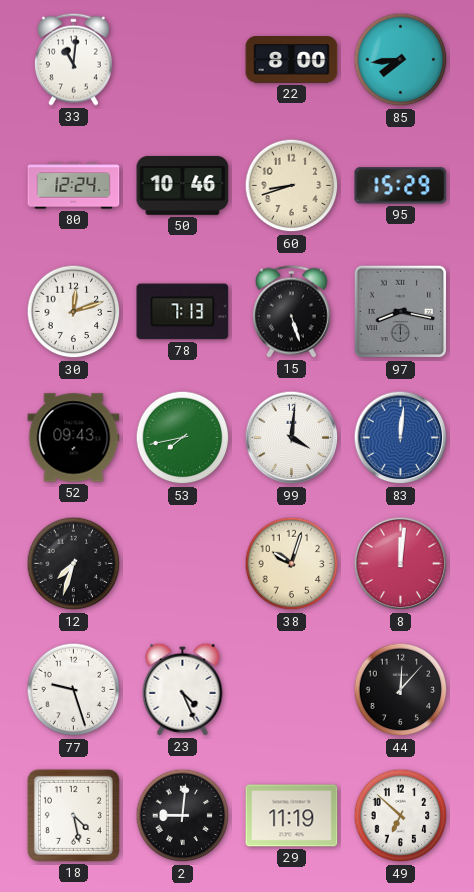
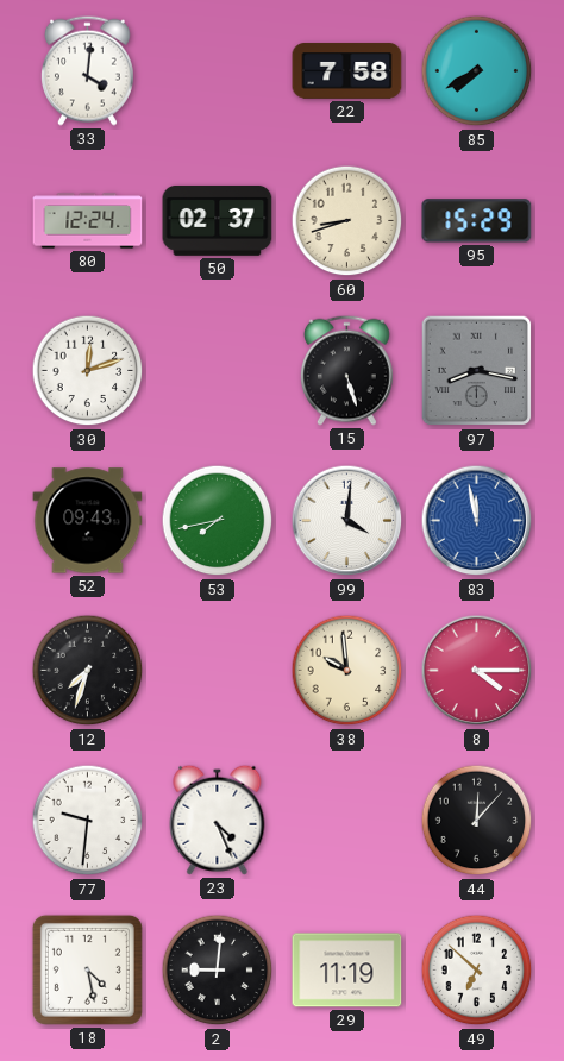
33: 11:01 -> 4:01
22: 8:00 -> 7:58
85: 7:44 -> 7:40
50: 10:46 -> 02:37
78: 7:13 -> none
83: 12:01 -> 11:58
38: 10:03 -> 9:59
8: 12:01 -> 4:15
77: 9:27 -> 9:31
